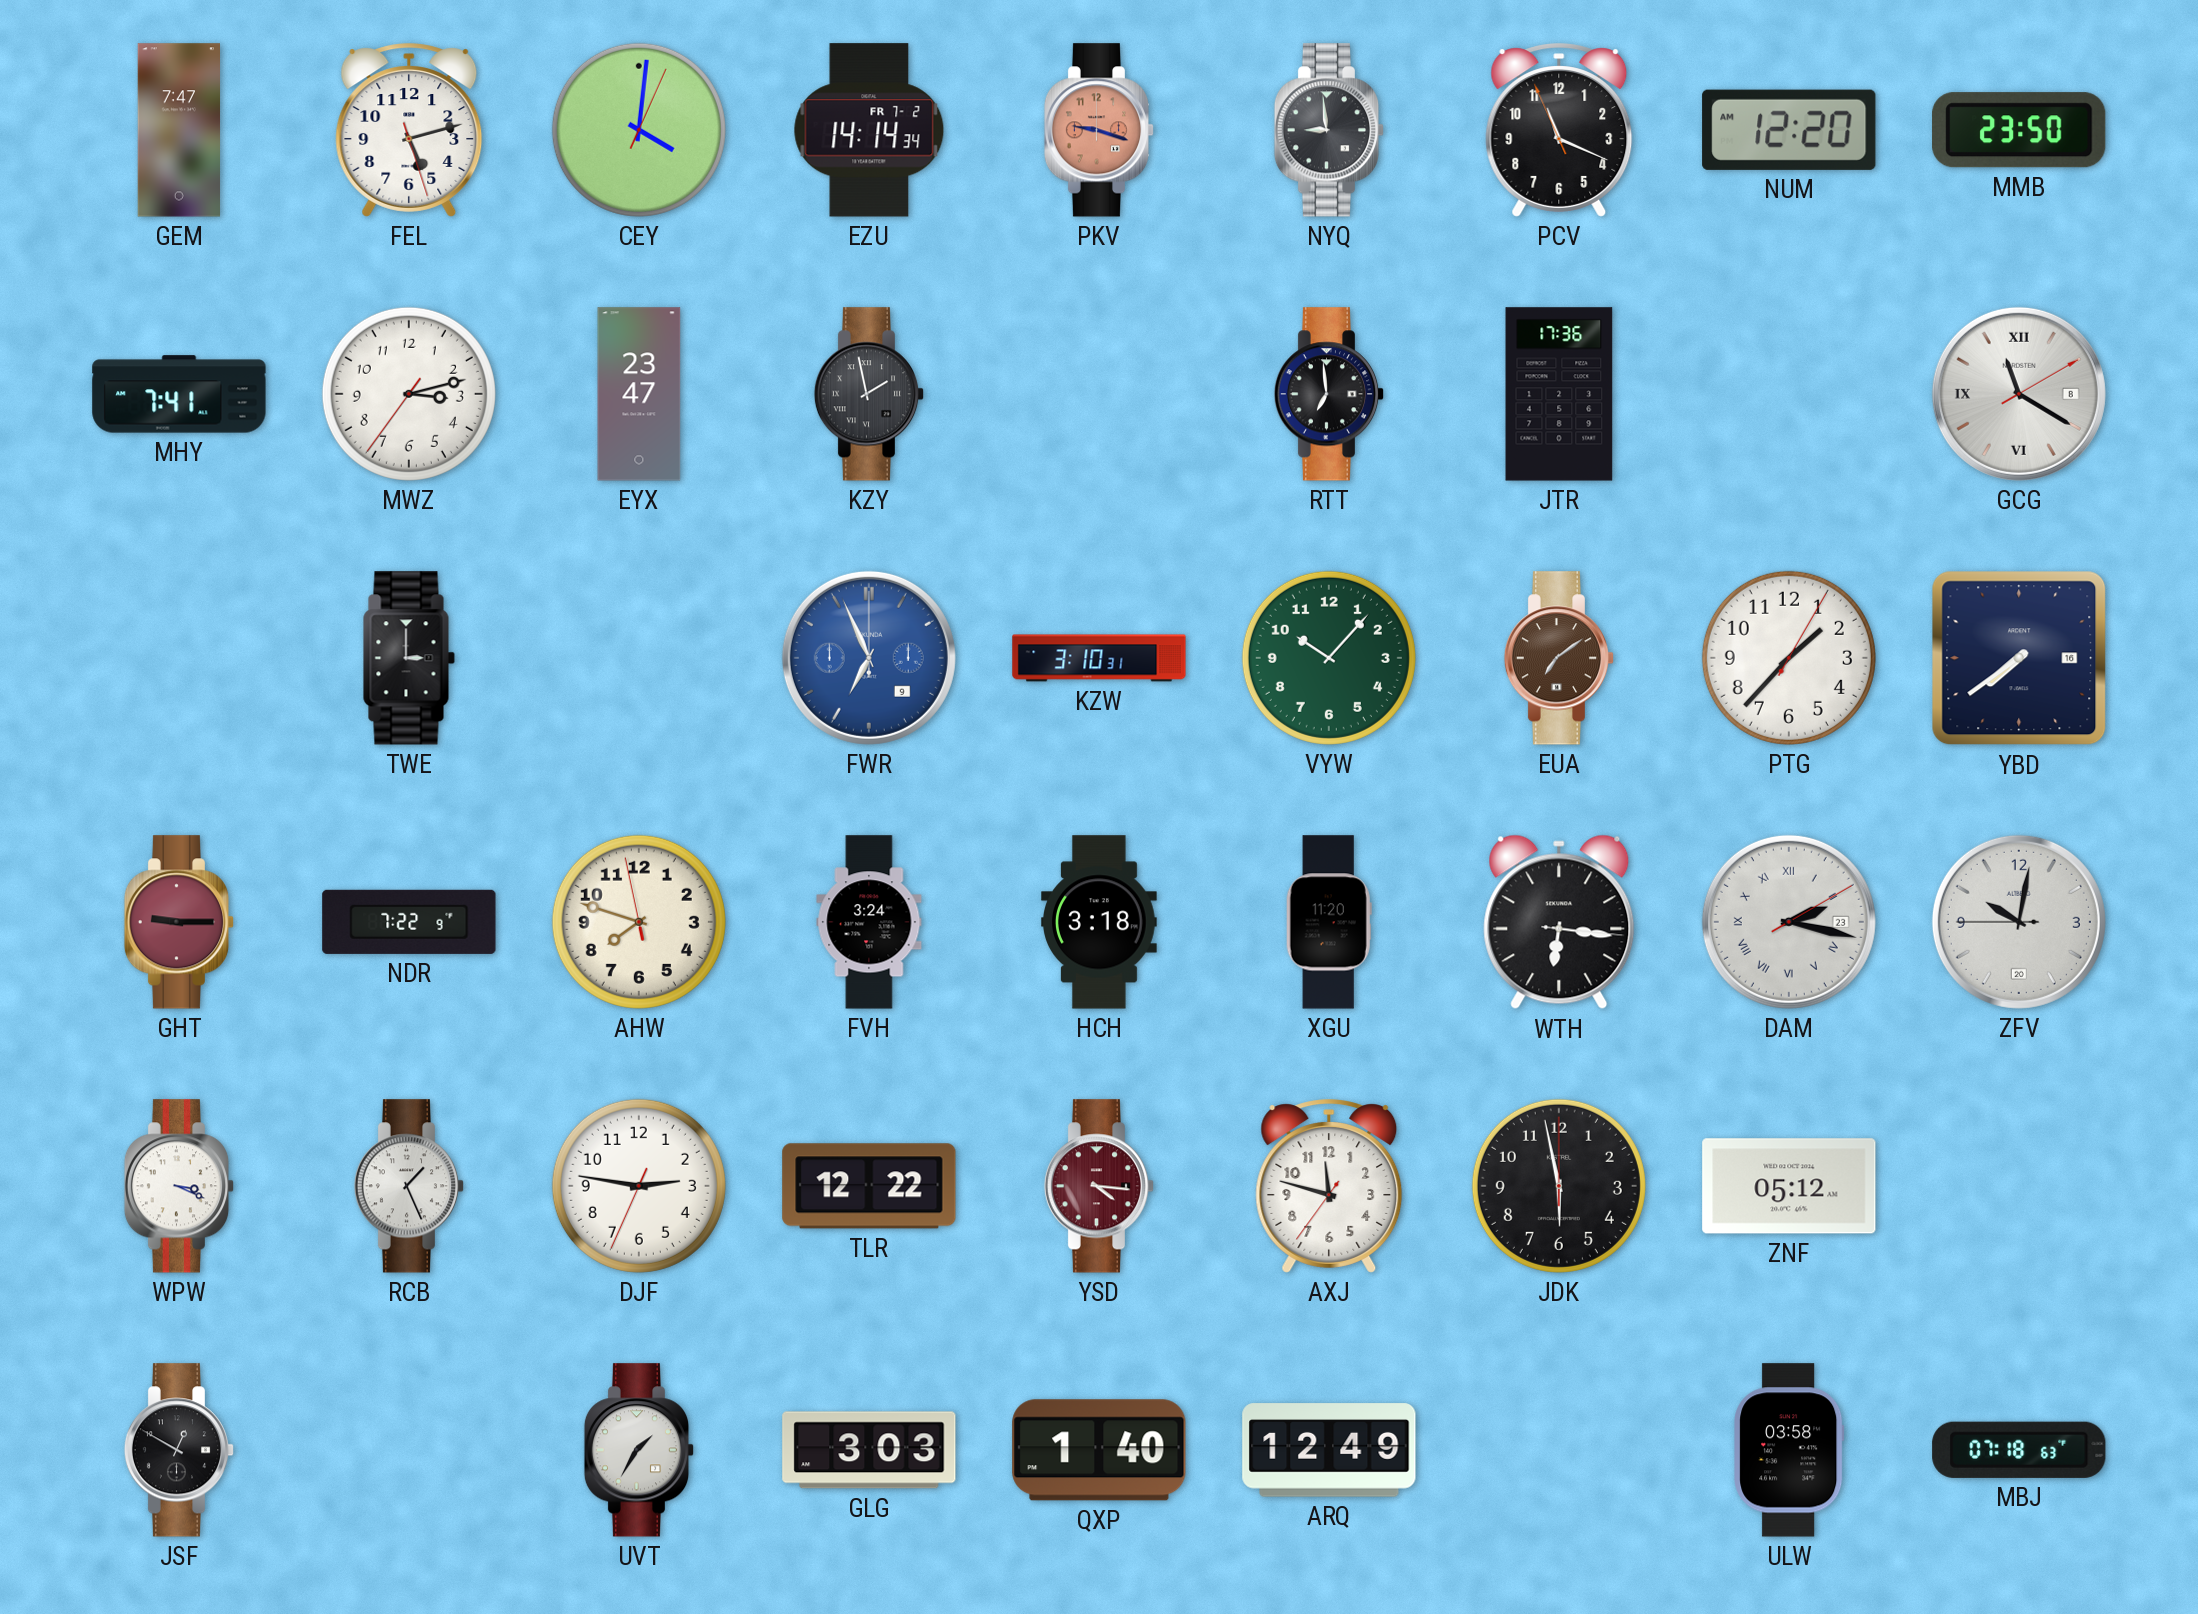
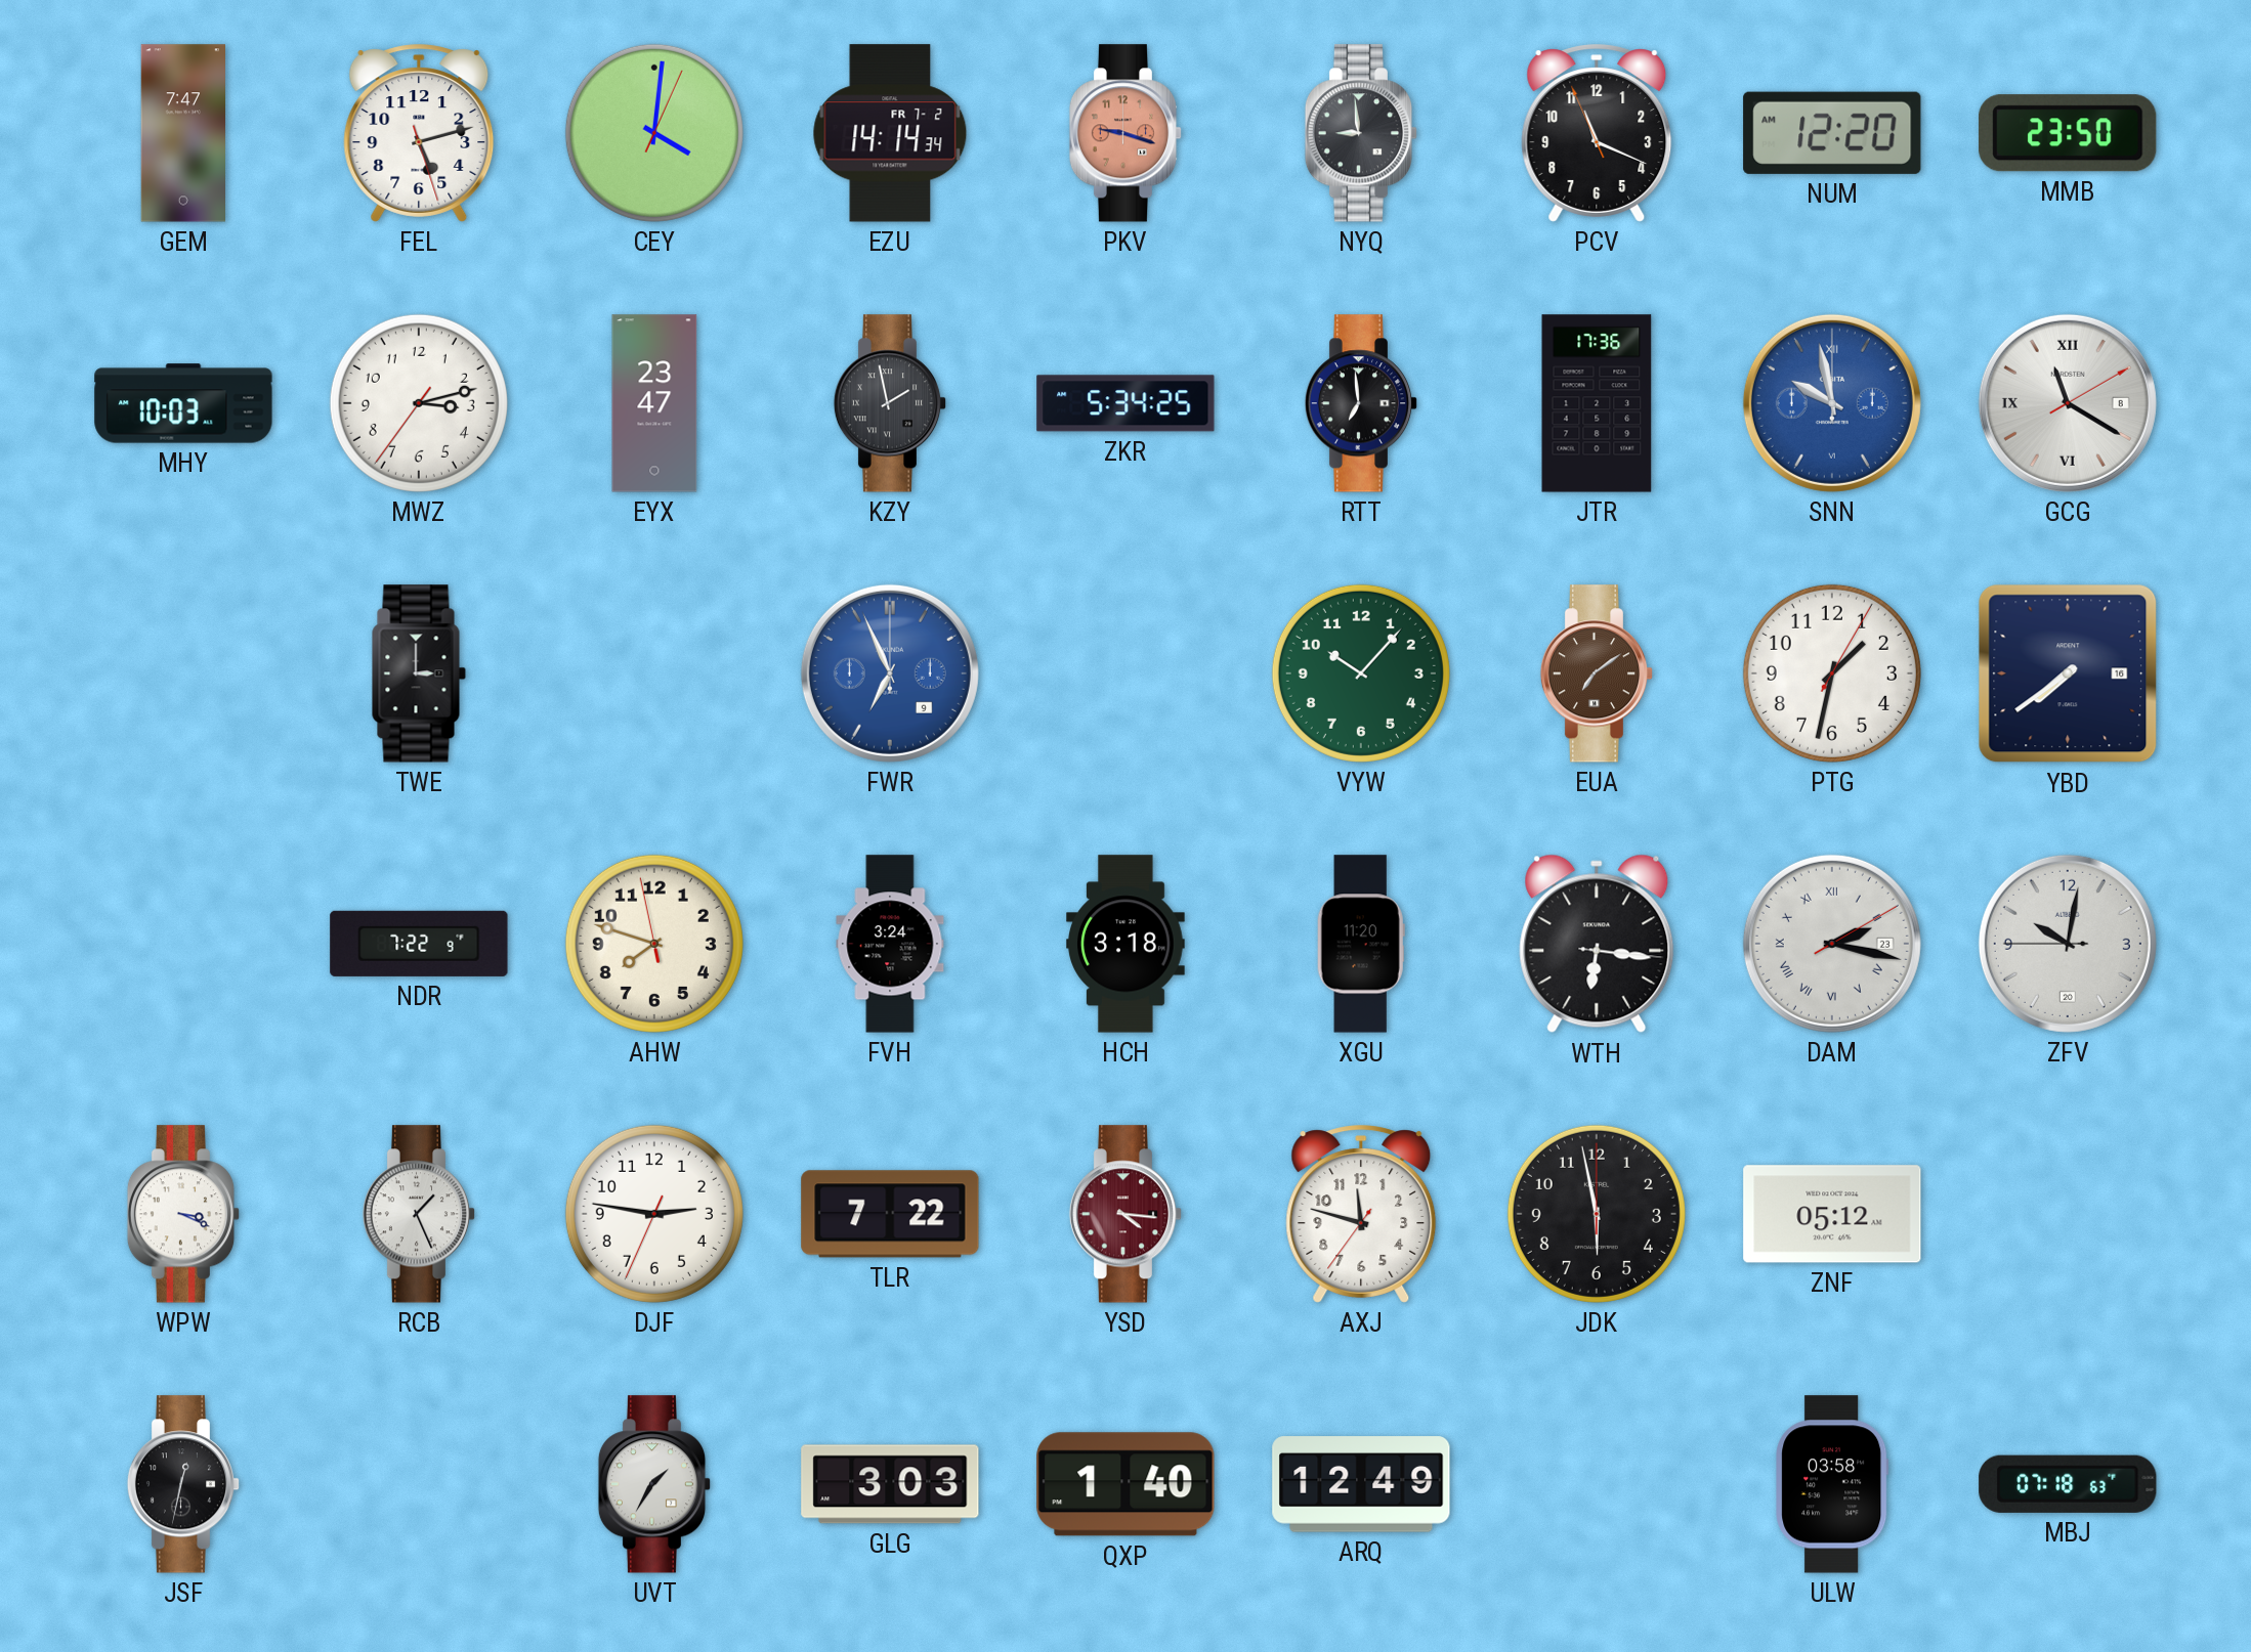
MHY: 7:41 -> 10:03
ZKR: none -> 5:34
SNN: none -> 9:58
KZW: 3:10 -> none
PTG: 1:37 -> 1:32
GHT: 9:15 -> none
TLR: 12:22 -> 7:22
JSF: 12:50 -> 12:32
